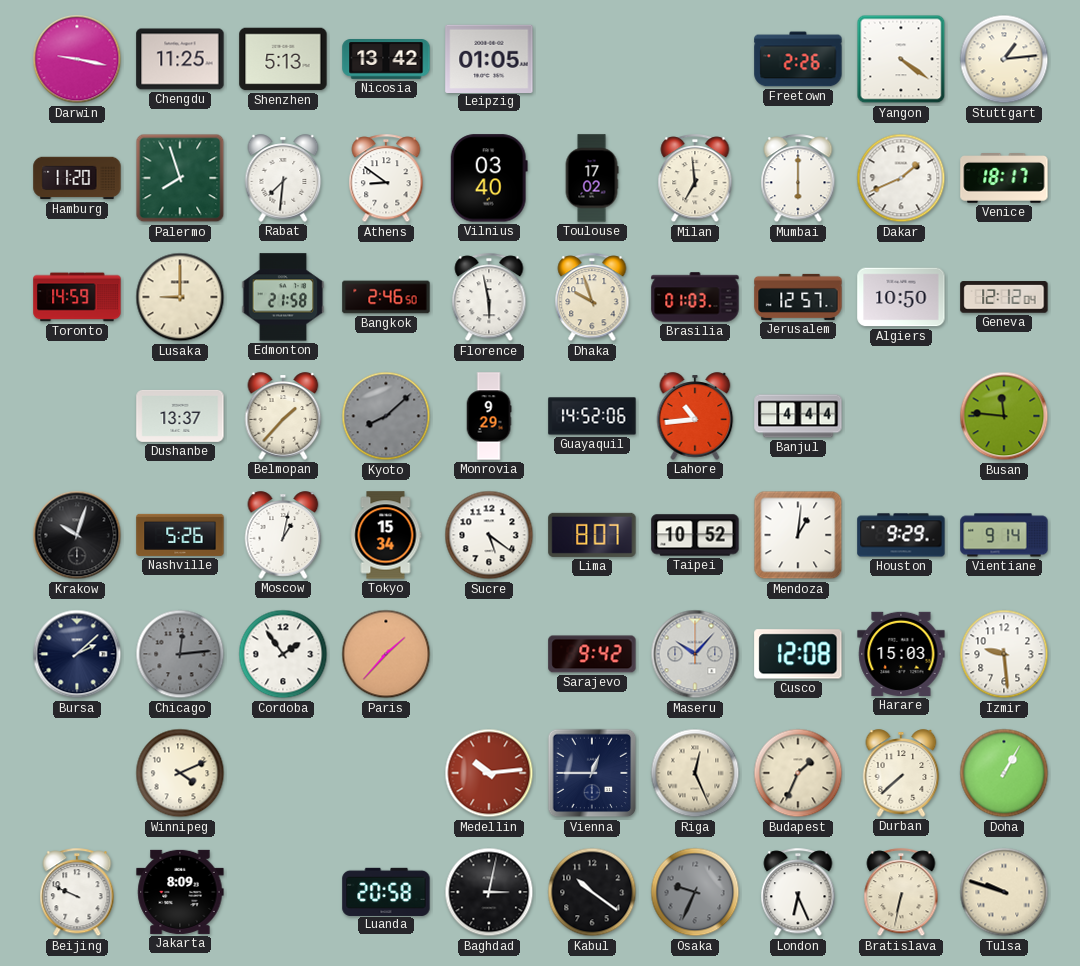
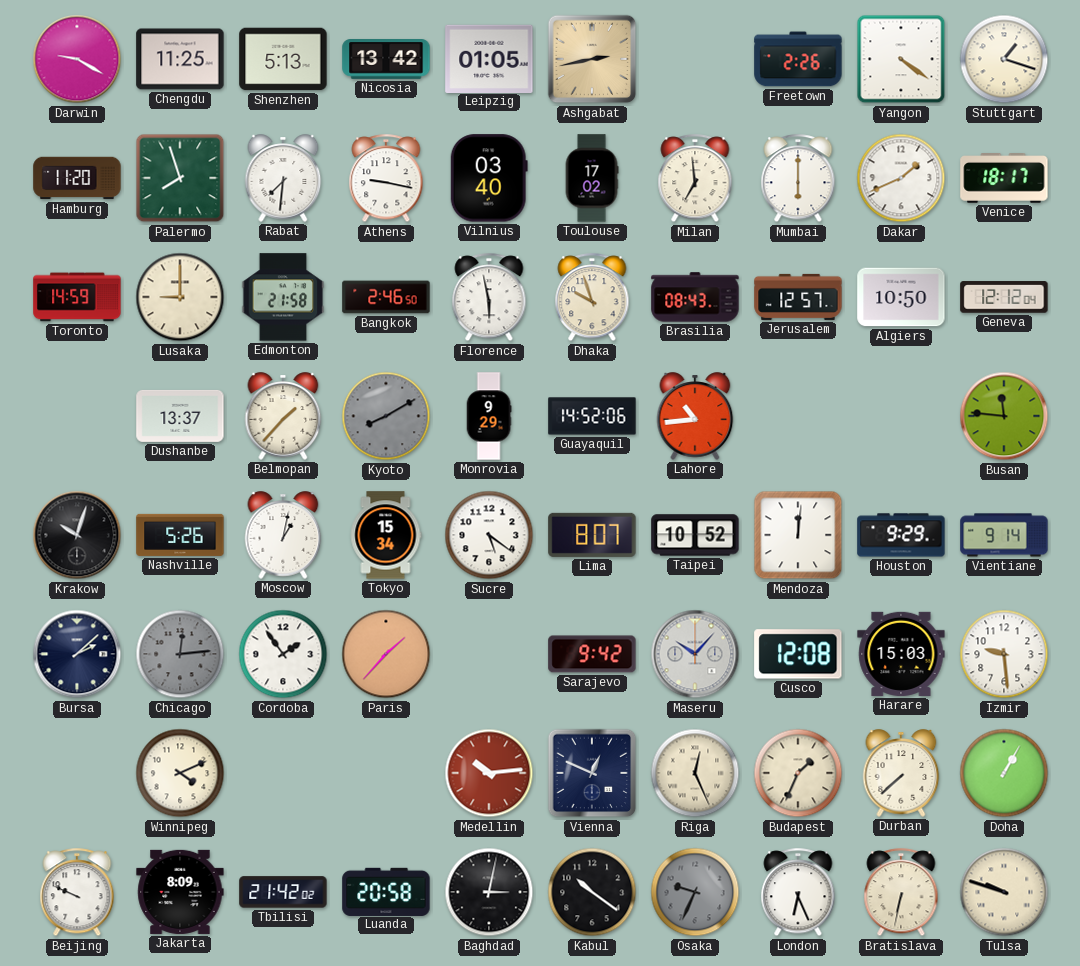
Darwin: 9:17 -> 9:20
Ashgabat: none -> 2:43
Stuttgart: 1:14 -> 1:18
Athens: 8:51 -> 9:17
Brasilia: 01:03 -> 08:43
Kyoto: 8:08 -> 8:10
Banjul: 4:44 -> none
Mendoza: 1:01 -> 12:01
Vienna: 12:45 -> 12:49
Tbilisi: none -> 21:42
